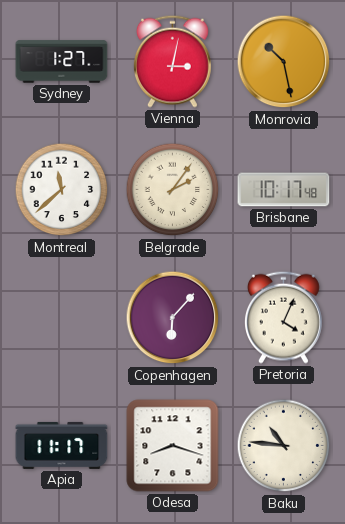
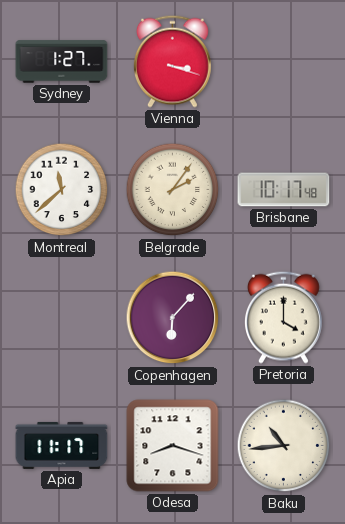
Vienna: 3:02 -> 3:18
Monrovia: 10:28 -> none
Pretoria: 4:04 -> 4:00
Baku: 10:46 -> 10:44
